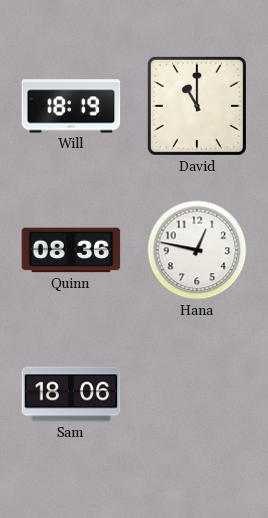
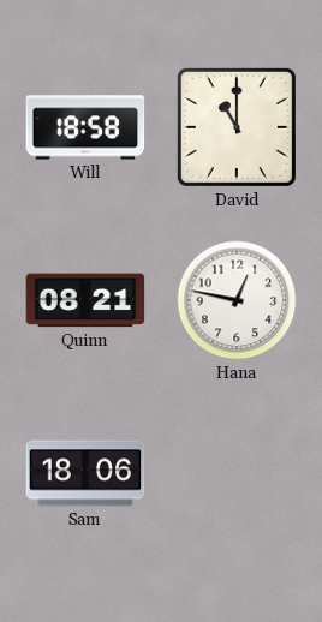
Will: 18:19 -> 18:58
Quinn: 08:36 -> 08:21
